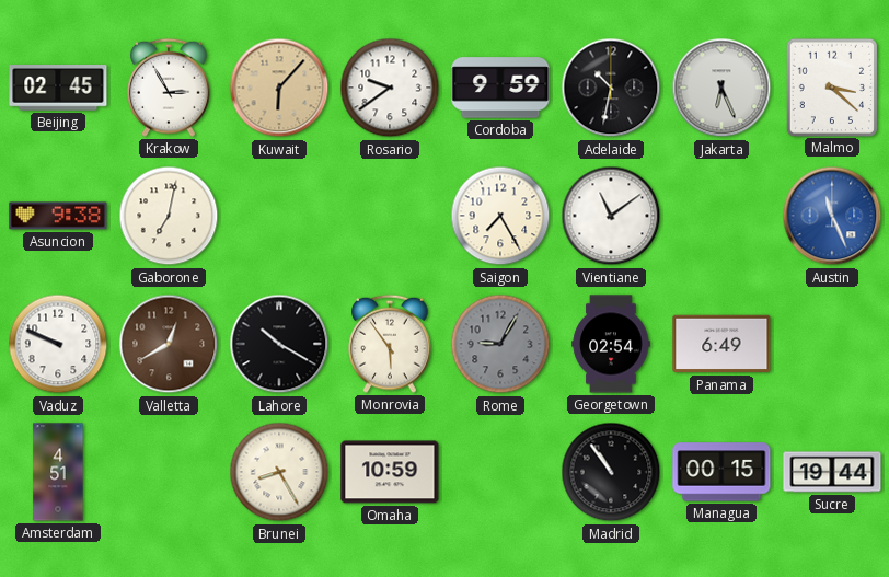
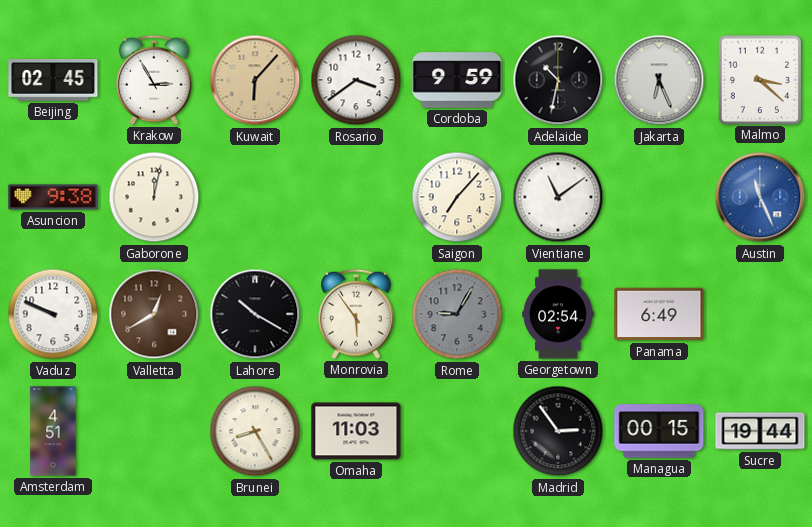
Rosario: 9:39 -> 3:39
Gaborone: 7:02 -> 12:02
Saigon: 7:25 -> 7:07
Omaha: 10:59 -> 11:03
Madrid: 10:54 -> 2:54
